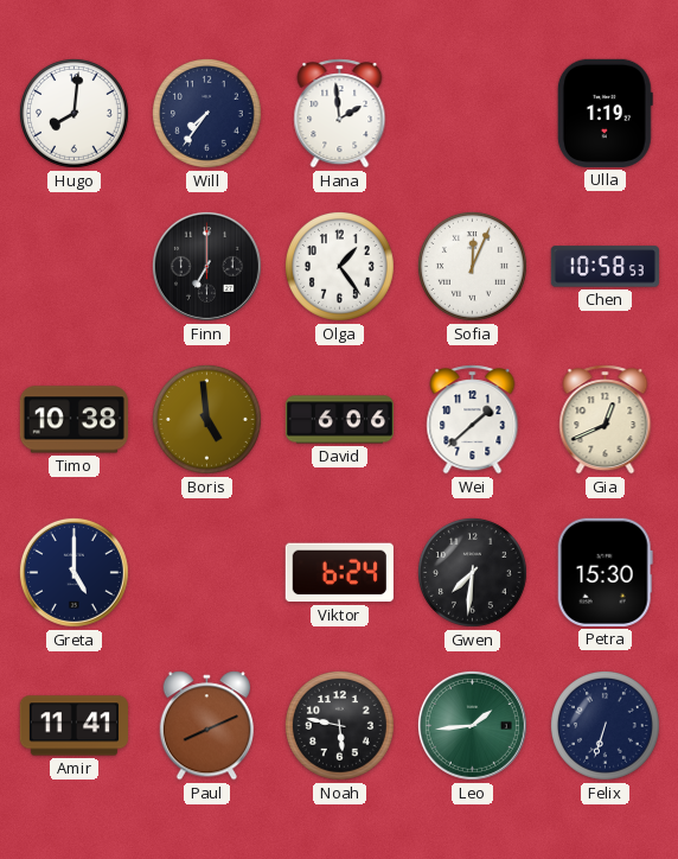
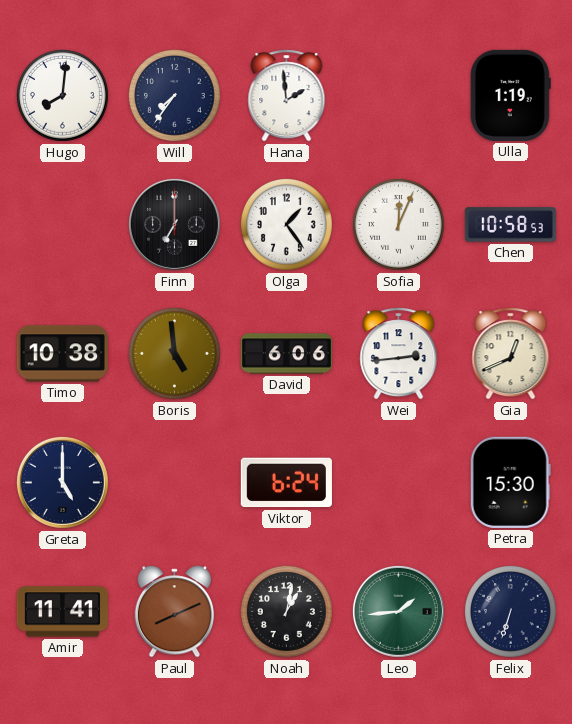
Wei: 1:38 -> 2:44
Gwen: 7:31 -> none
Noah: 5:47 -> 1:02
